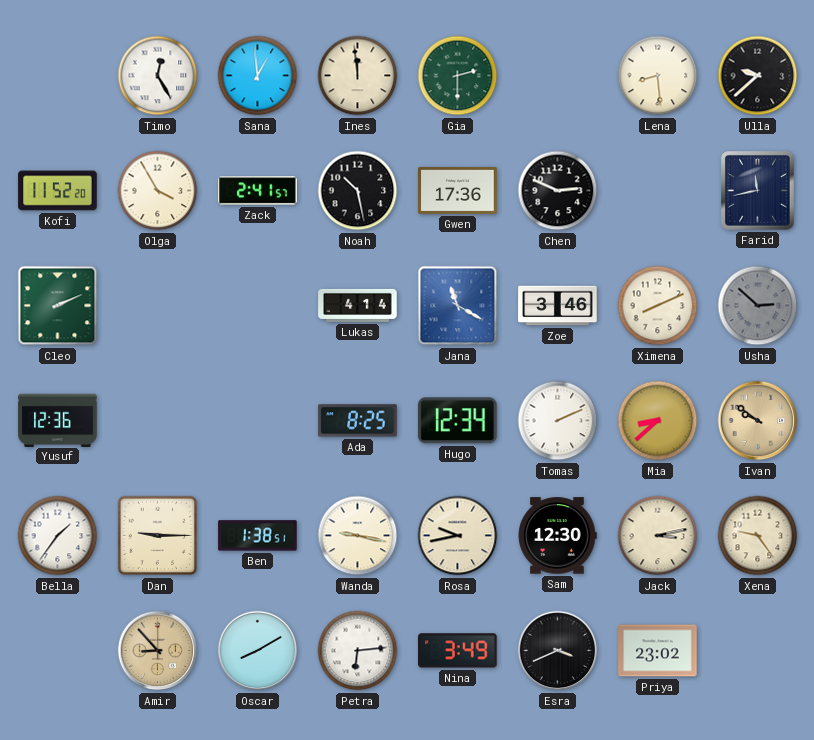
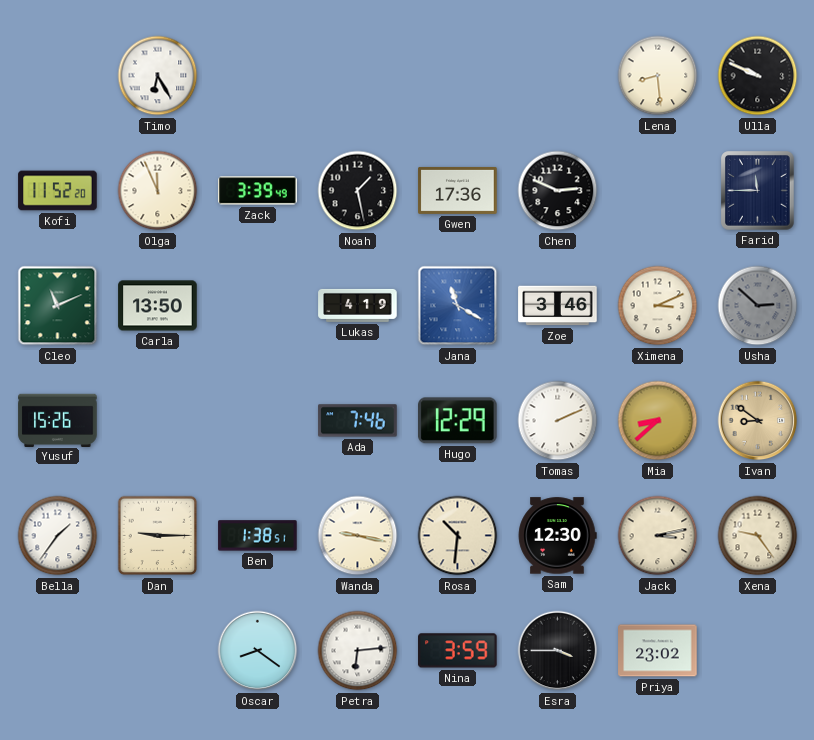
Timo: 12:25 -> 6:25
Sana: 12:59 -> none
Ines: 11:59 -> none
Gia: 2:30 -> none
Ulla: 9:38 -> 9:49
Olga: 3:55 -> 11:56
Zack: 2:41 -> 3:39
Noah: 10:28 -> 1:28
Farid: 11:43 -> 11:45
Cleo: 2:11 -> 11:11
Carla: none -> 13:50
Lukas: 4:14 -> 4:19
Ximena: 8:11 -> 3:11
Yusuf: 12:36 -> 15:26
Ada: 8:25 -> 7:46
Hugo: 12:34 -> 12:29
Ivan: 9:51 -> 8:51
Rosa: 9:43 -> 10:31
Amir: 8:53 -> none
Oscar: 8:10 -> 8:21
Nina: 3:49 -> 3:59
Esra: 3:41 -> 3:45
